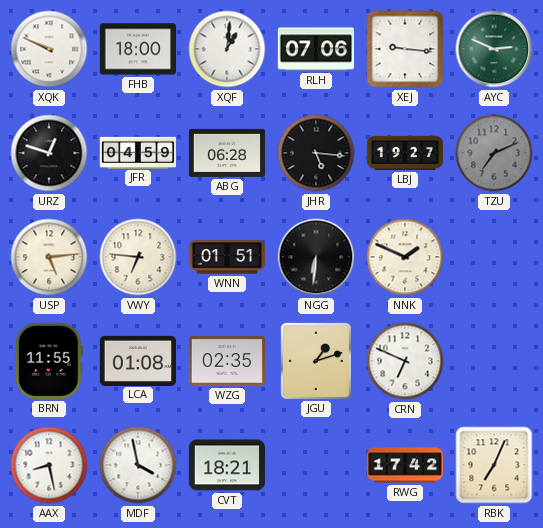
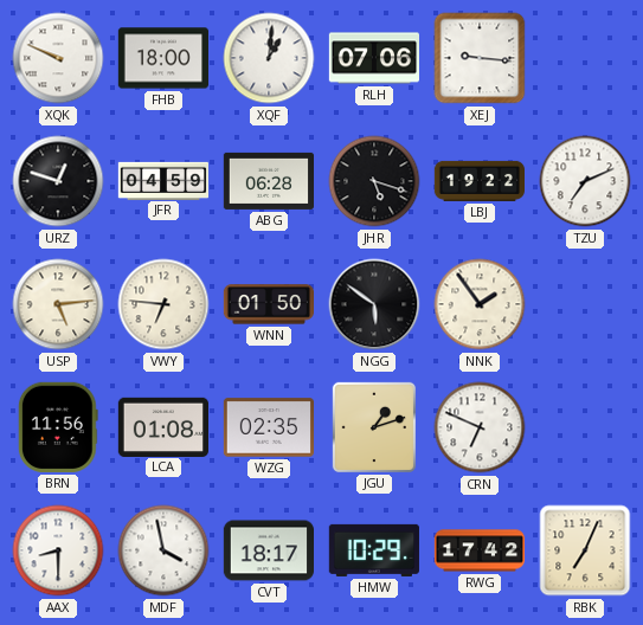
AYC: 2:49 -> none
JHR: 5:16 -> 5:18
LBJ: 19:27 -> 19:22
TZU dial: grey -> white
WNN: 01:51 -> 01:50
NGG: 6:31 -> 5:51
NNK: 1:49 -> 1:54
BRN: 11:55 -> 11:56
AAX: 8:28 -> 8:30
CVT: 18:21 -> 18:17
HMW: none -> 10:29
